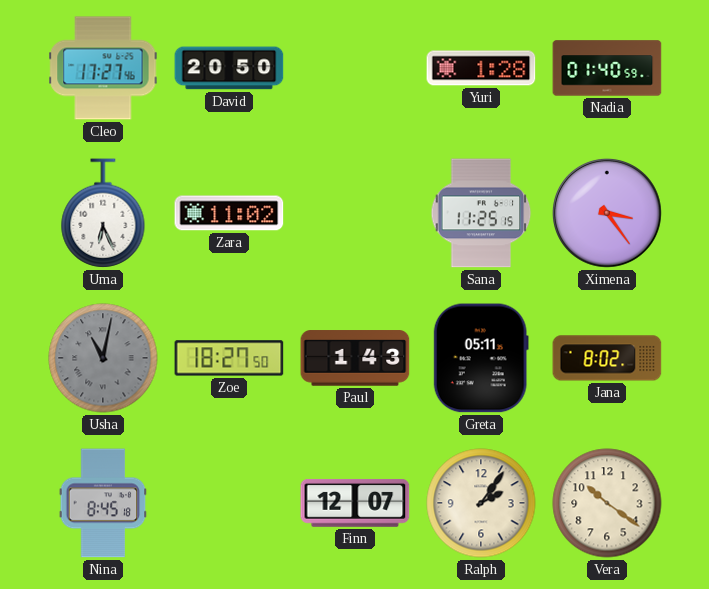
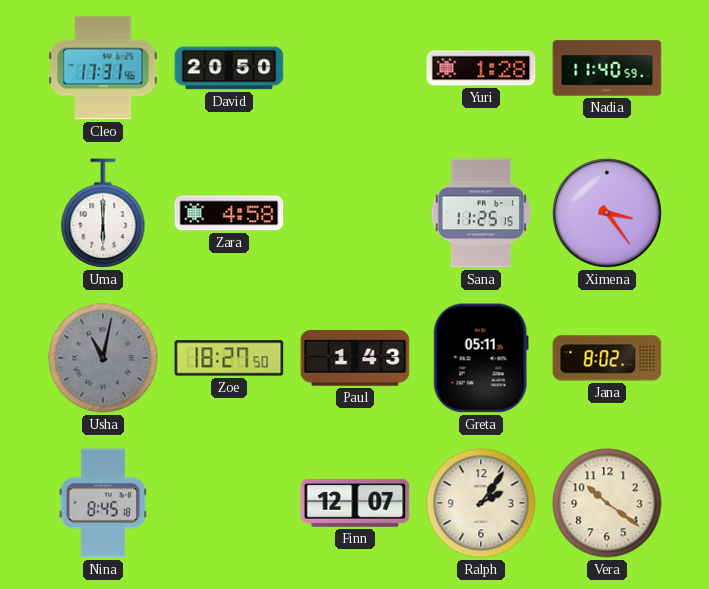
Cleo: 17:27 -> 17:31
Nadia: 01:40 -> 11:40
Uma: 6:26 -> 6:00
Zara: 11:02 -> 4:58
